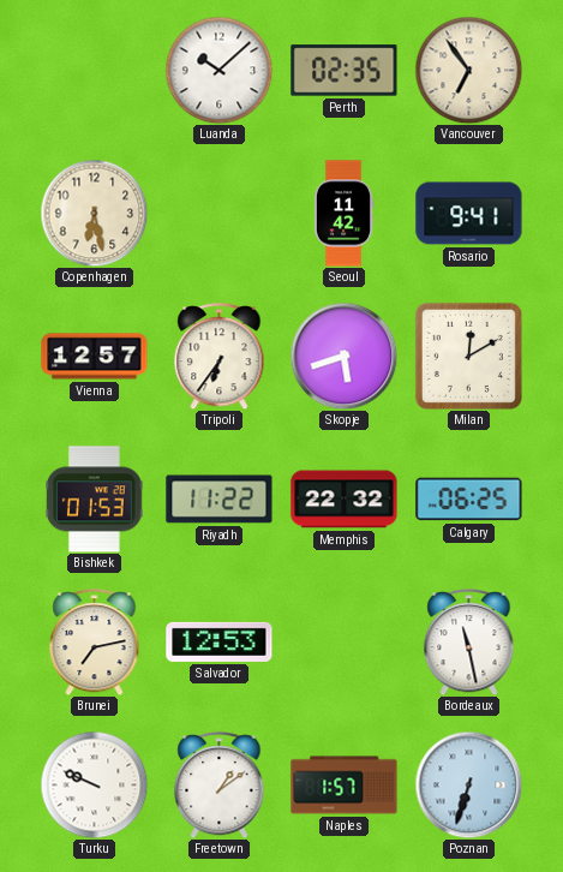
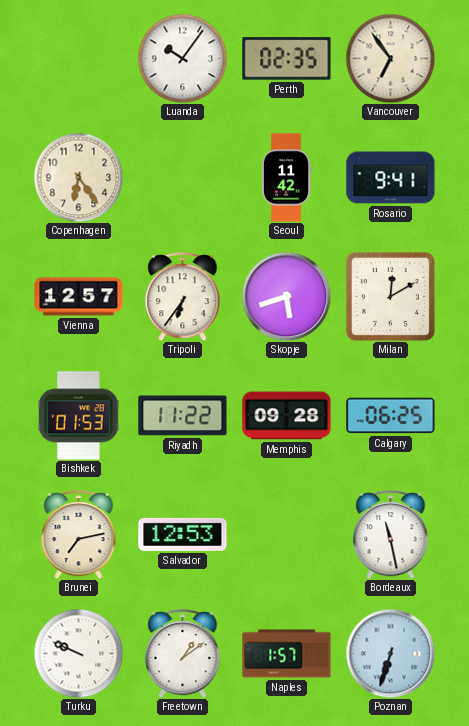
Luanda: 10:08 -> 10:06
Copenhagen: 6:28 -> 6:24
Memphis: 22:32 -> 09:28
